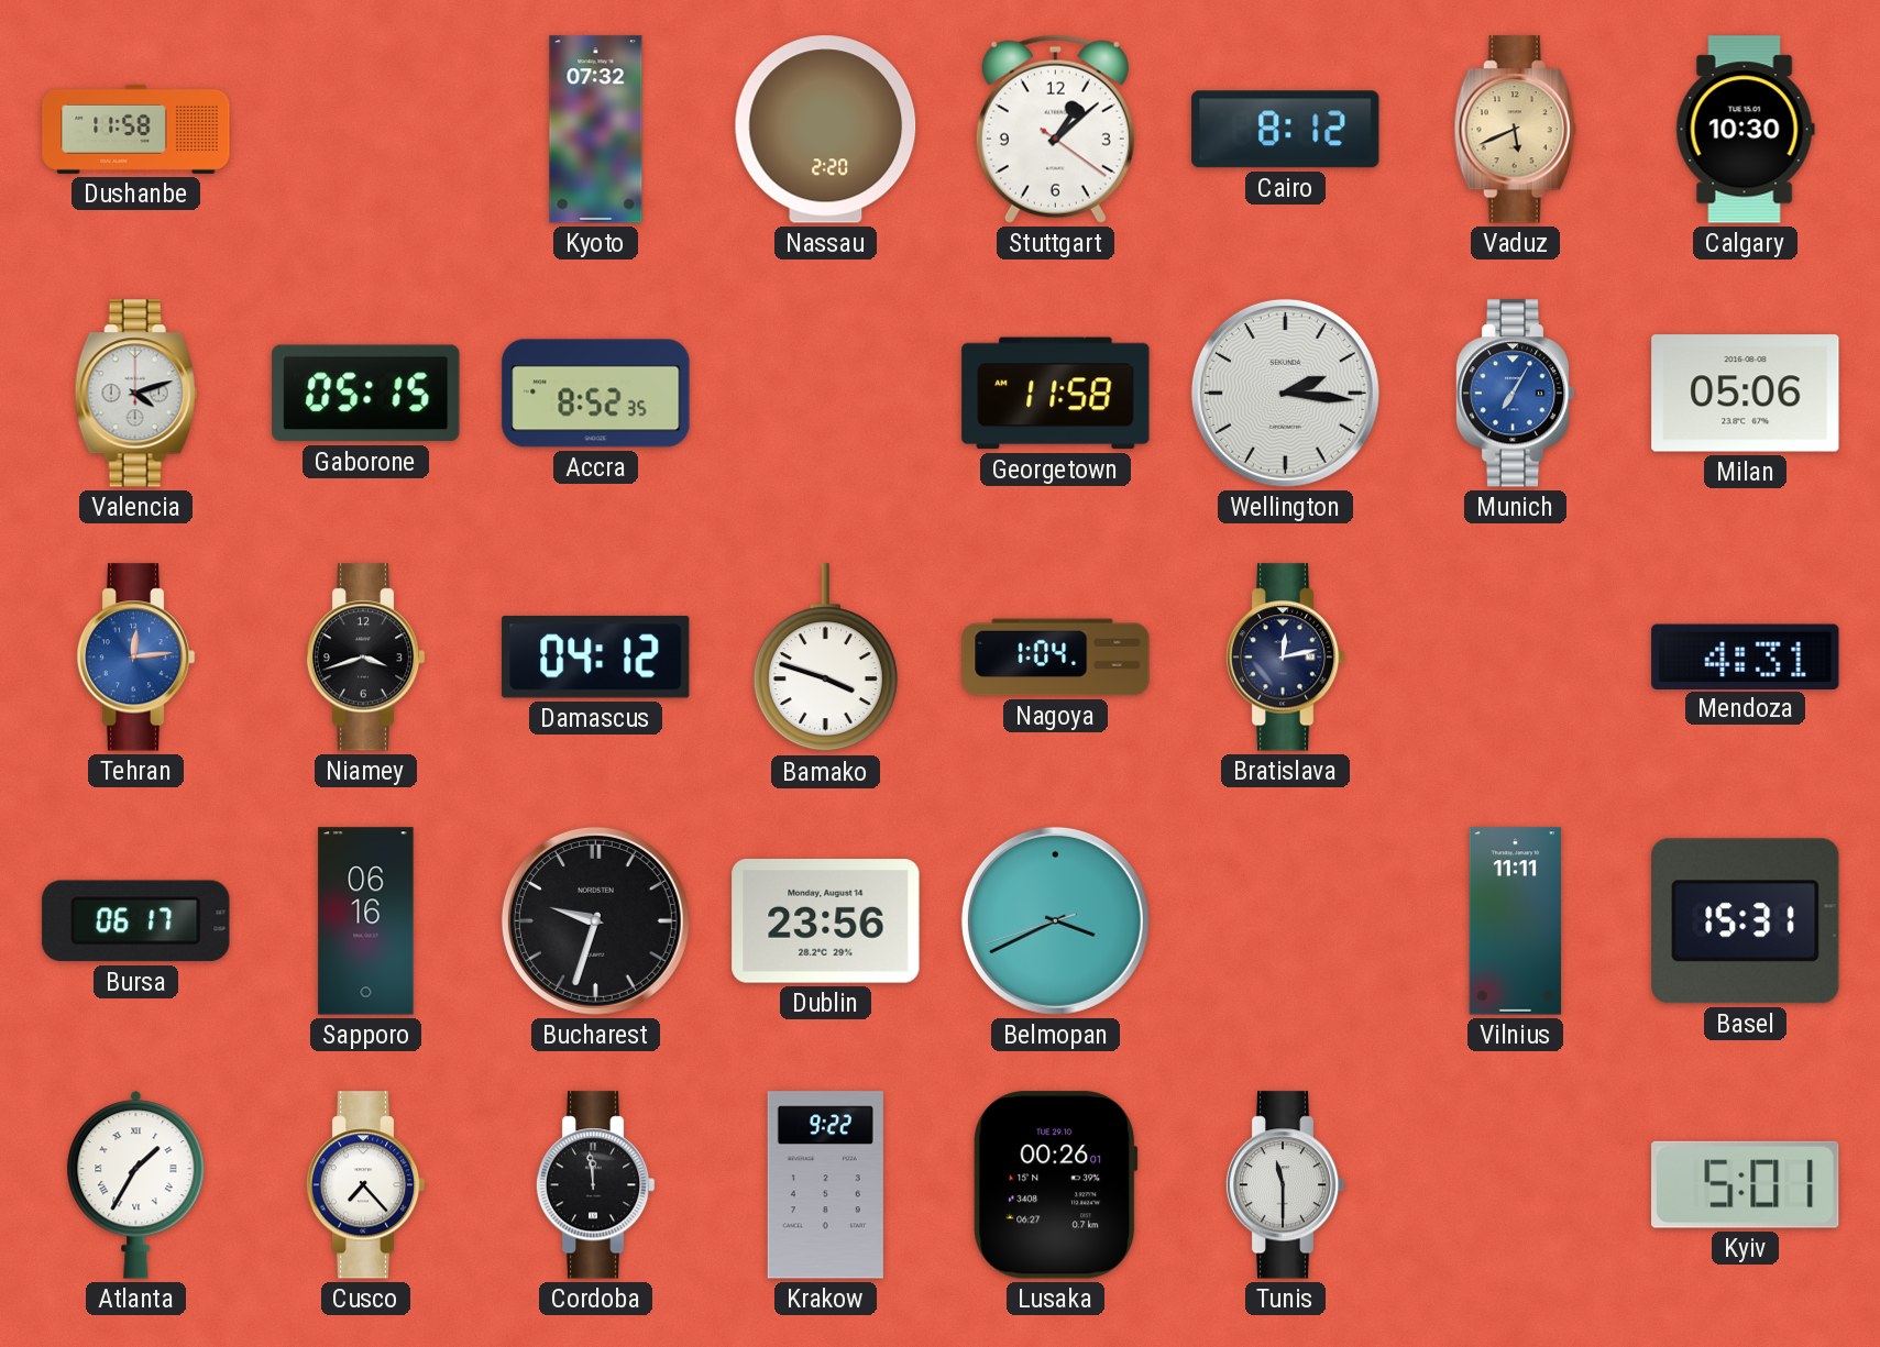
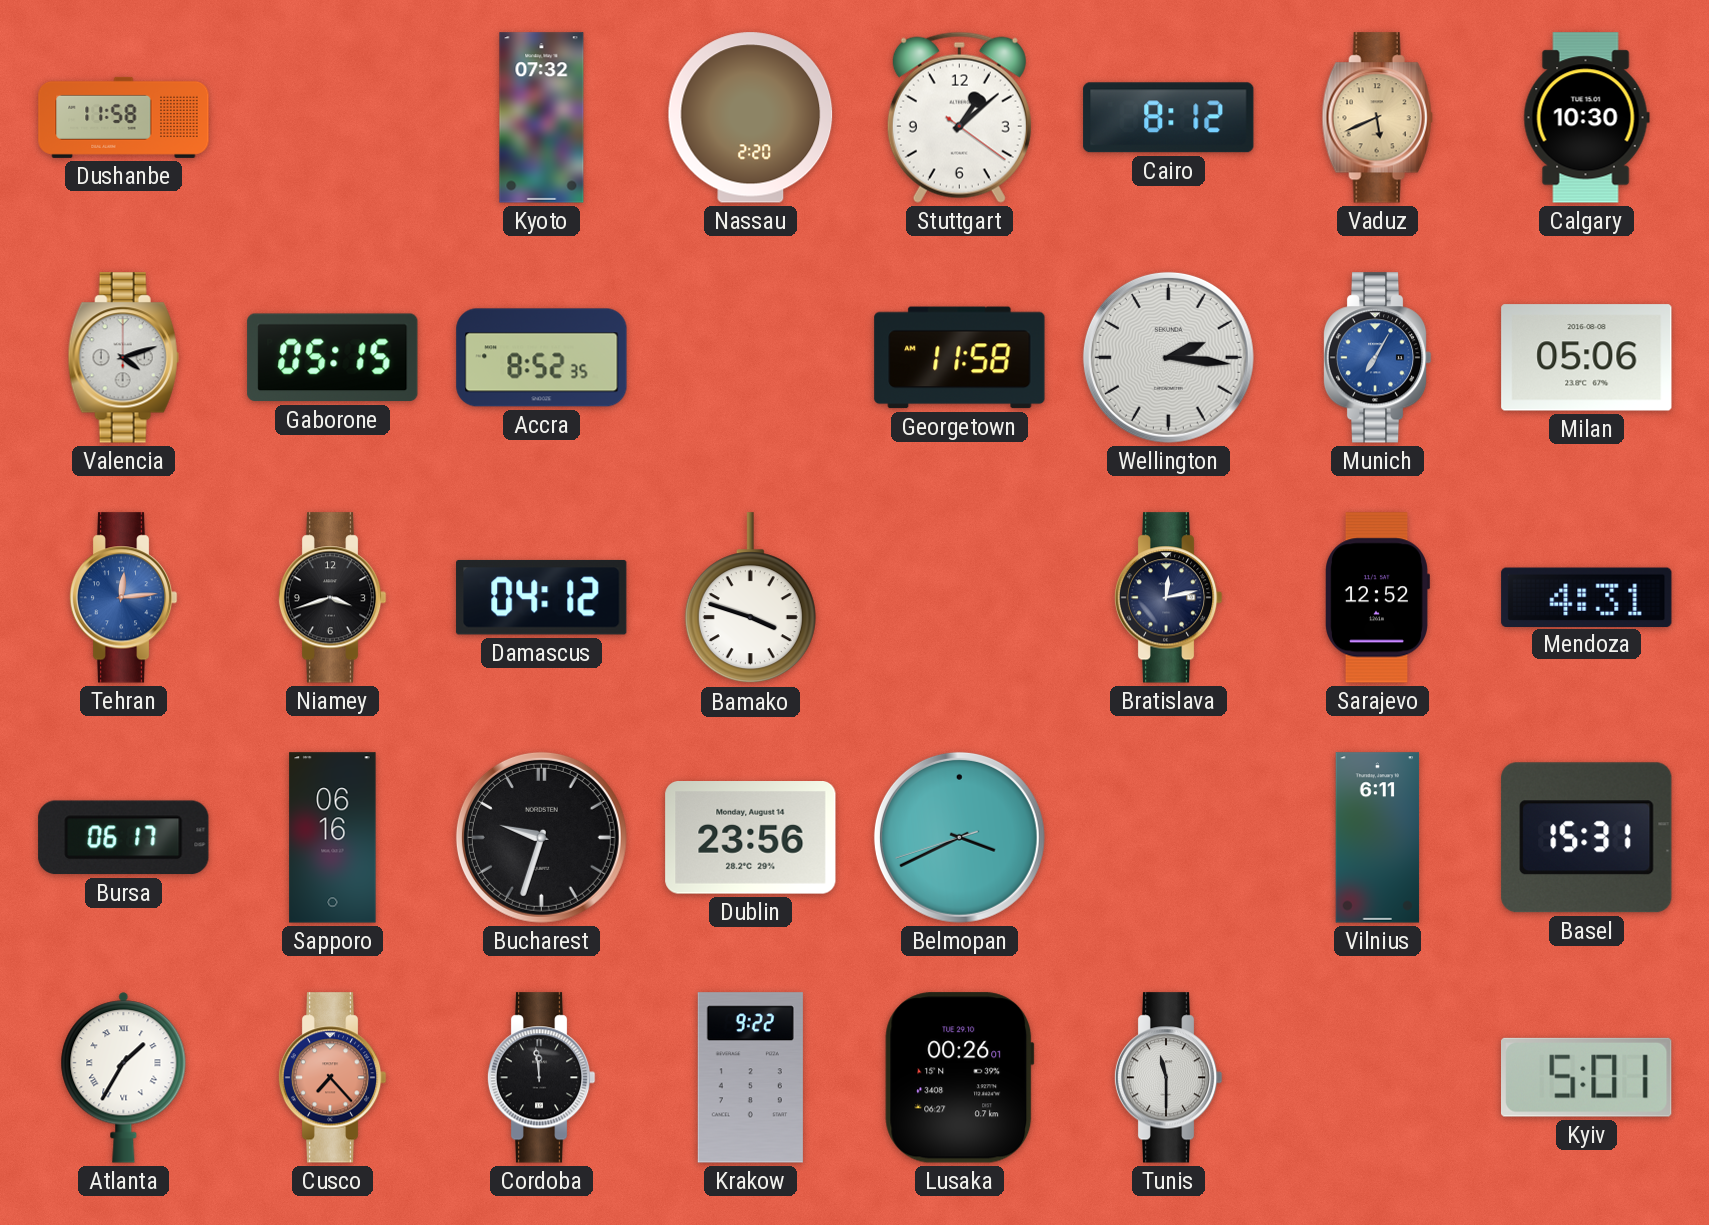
Nagoya: 1:04 -> none
Sarajevo: none -> 12:52
Vilnius: 11:11 -> 6:11
Cusco dial: white -> salmon
